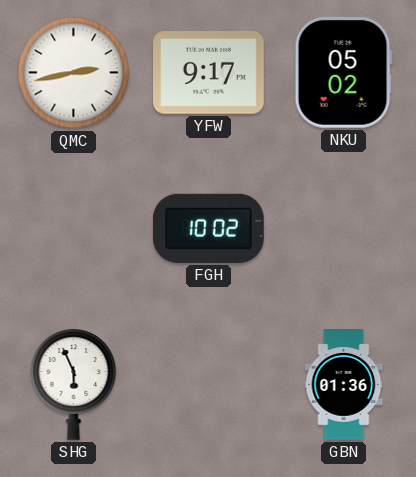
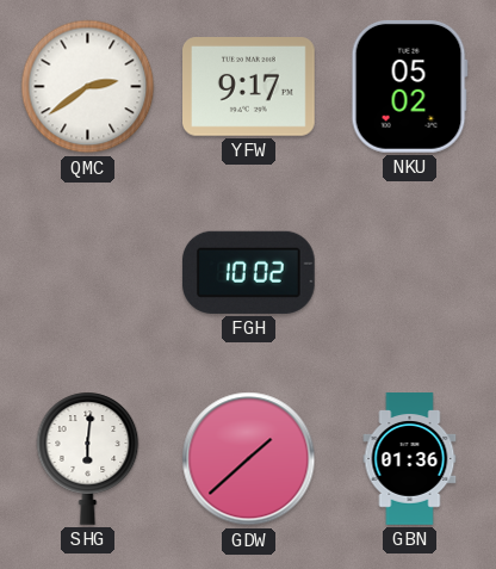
QMC: 2:43 -> 2:39
SHG: 5:56 -> 6:01
GDW: none -> 1:38
